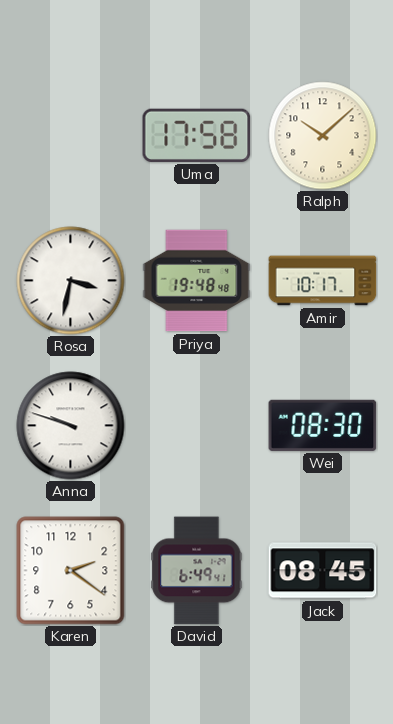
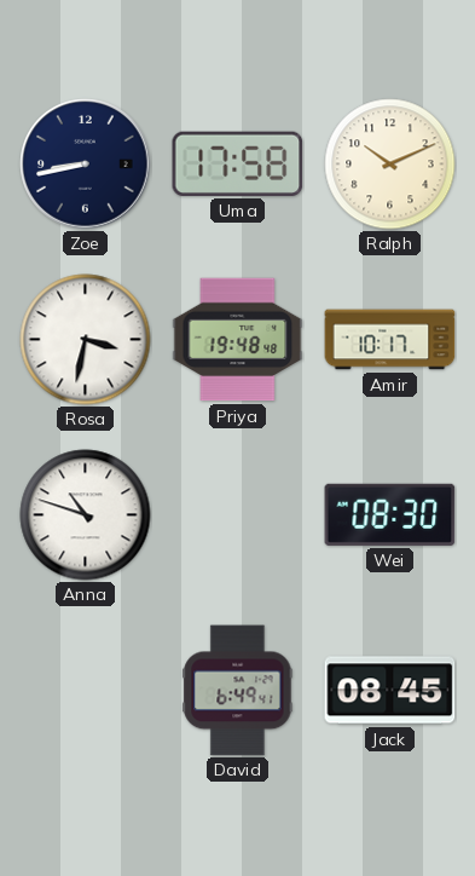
Zoe: none -> 8:43
Ralph: 10:08 -> 10:11
Anna: 9:48 -> 10:48
Karen: 2:21 -> none
